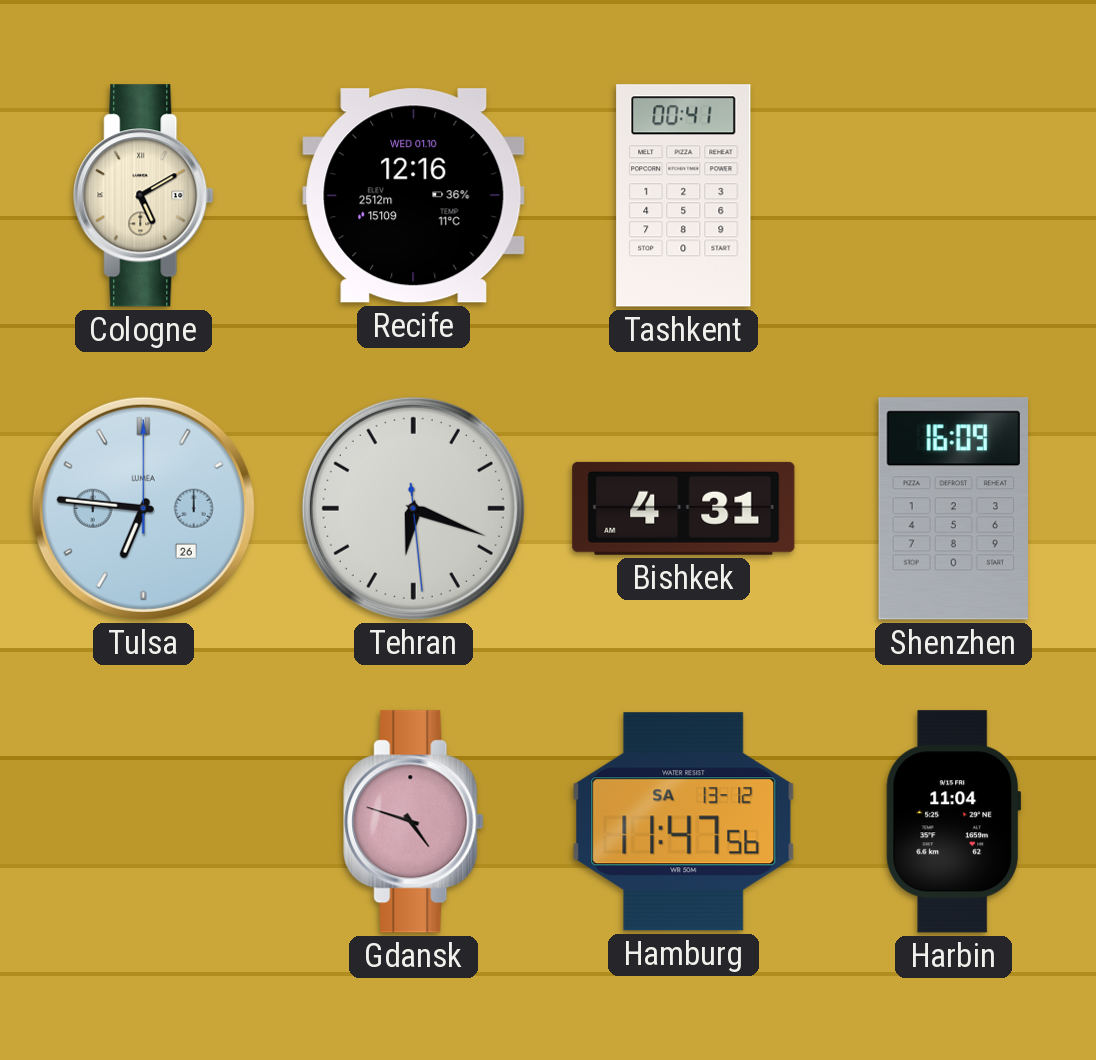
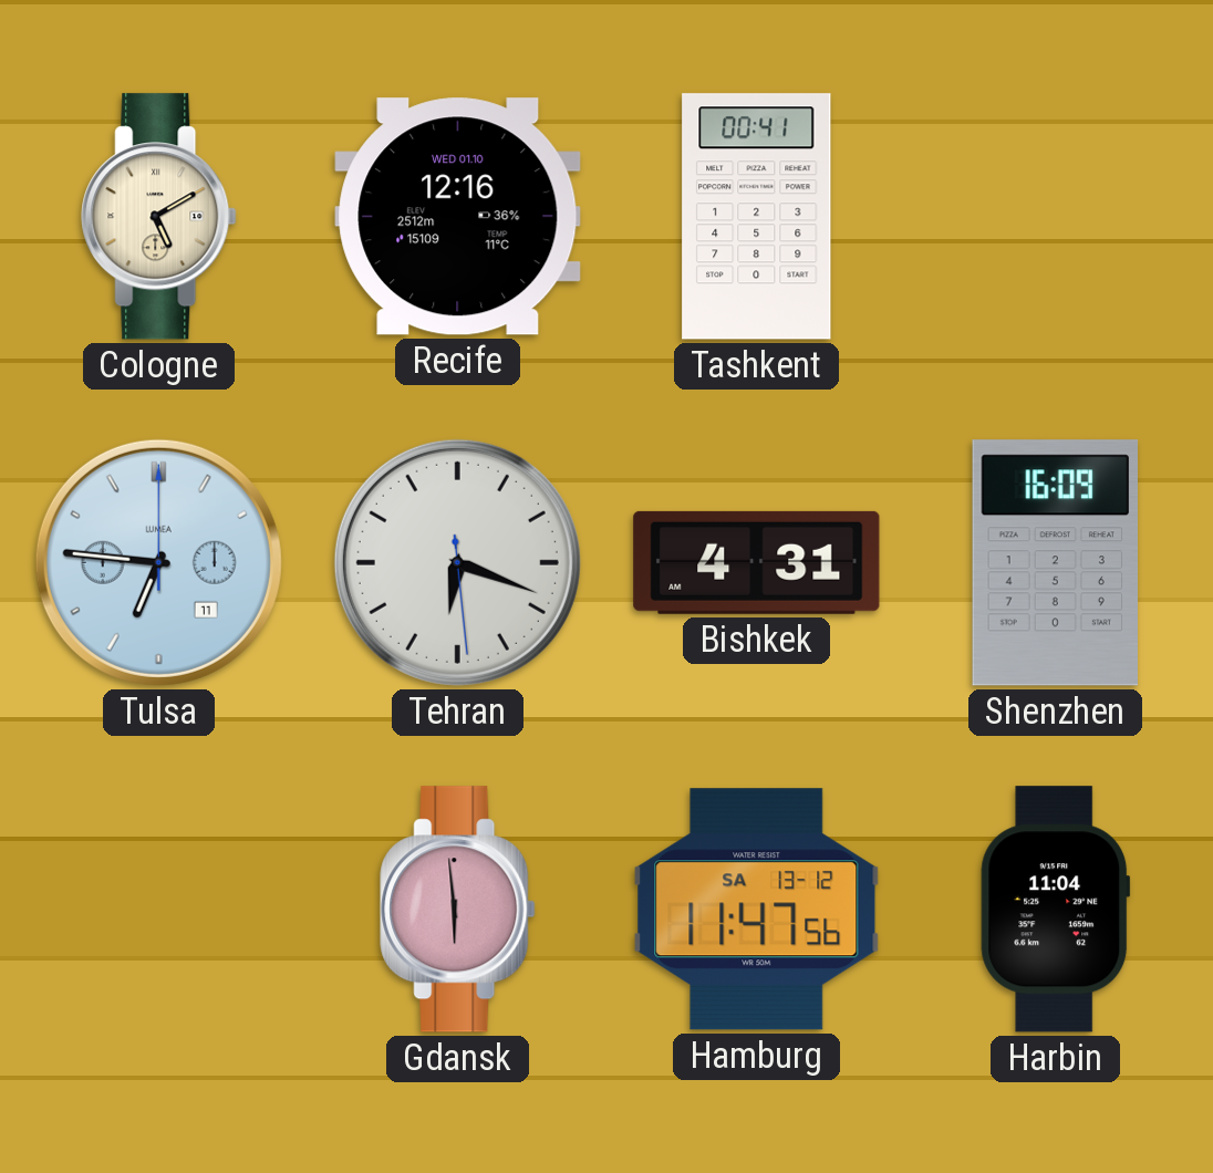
Tulsa date: 26 -> 11
Gdansk: 4:48 -> 5:59
